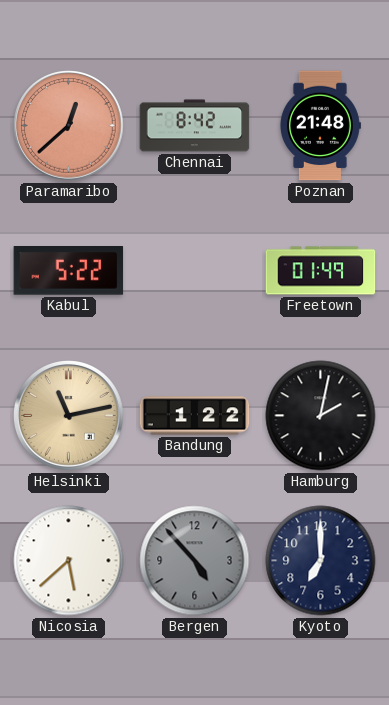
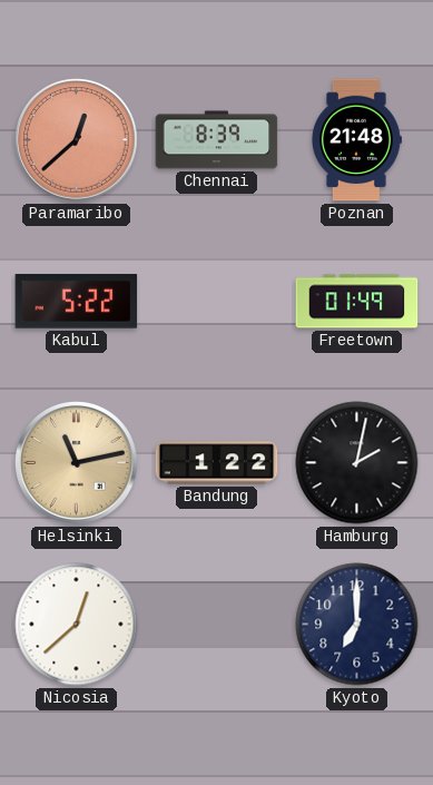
Chennai: 8:42 -> 8:39
Nicosia: 5:38 -> 12:38
Bergen: 4:53 -> none
